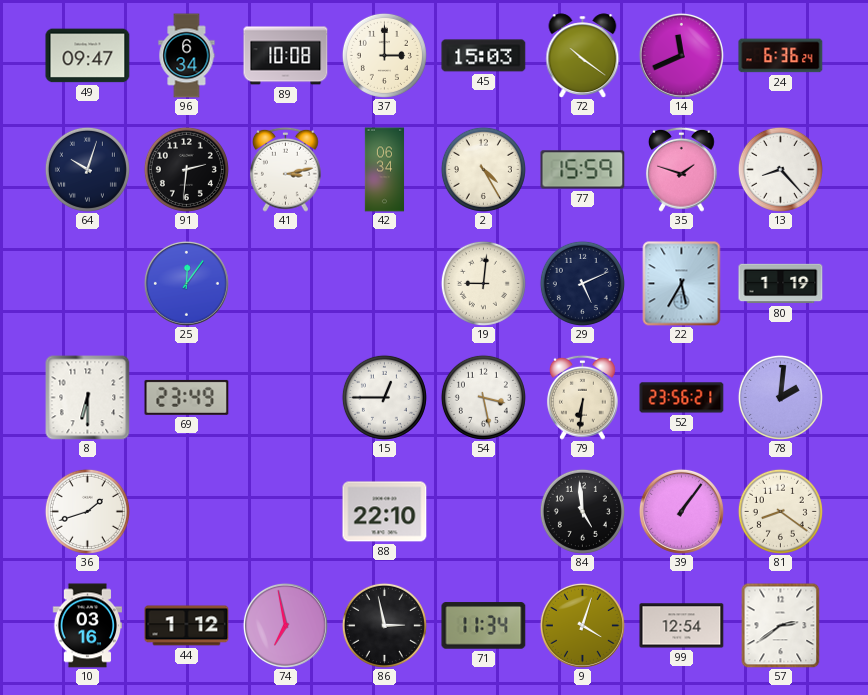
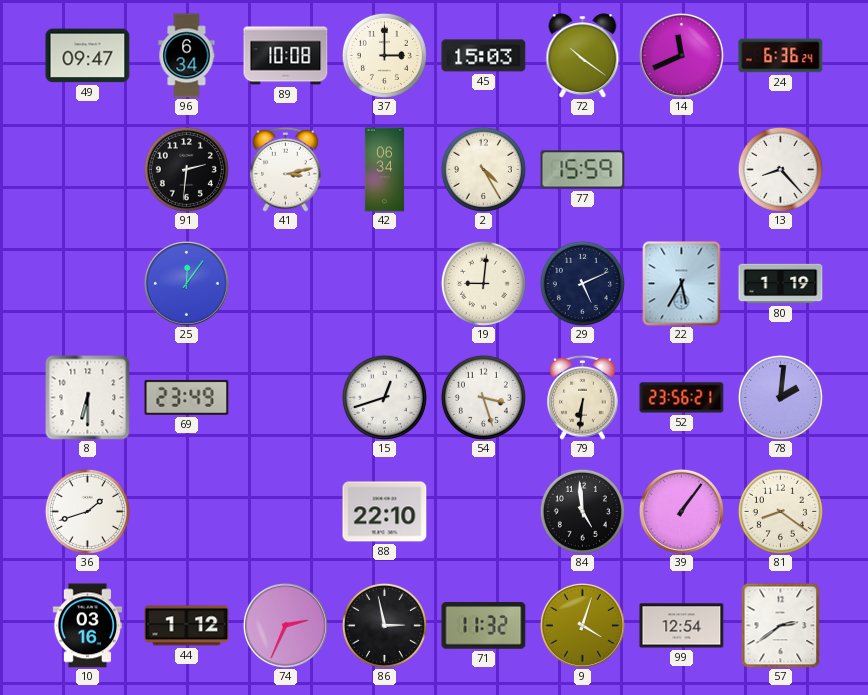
64: 10:03 -> none
35: 1:48 -> none
15: 12:45 -> 12:42
54: 3:28 -> 3:27
74: 6:58 -> 2:34
71: 11:34 -> 11:32
